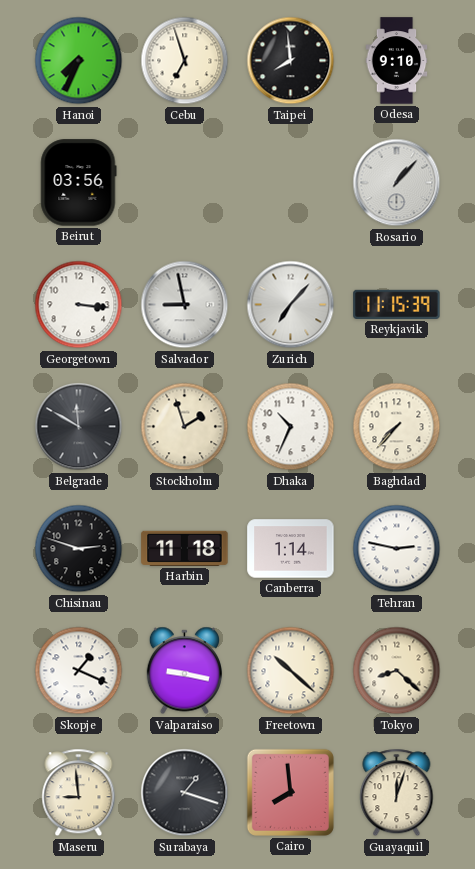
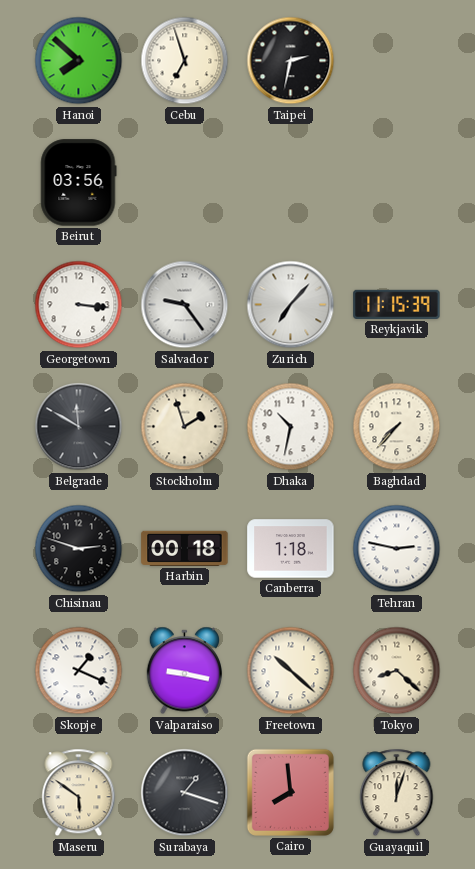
Hanoi: 7:34 -> 7:52
Taipei: 7:59 -> 2:32
Odesa: 9:10 -> none
Rosario: 1:07 -> none
Salvador: 8:58 -> 9:24
Dhaka: 10:34 -> 10:32
Harbin: 11:18 -> 00:18
Canberra: 1:14 -> 1:18
Maseru: 8:59 -> 5:51
